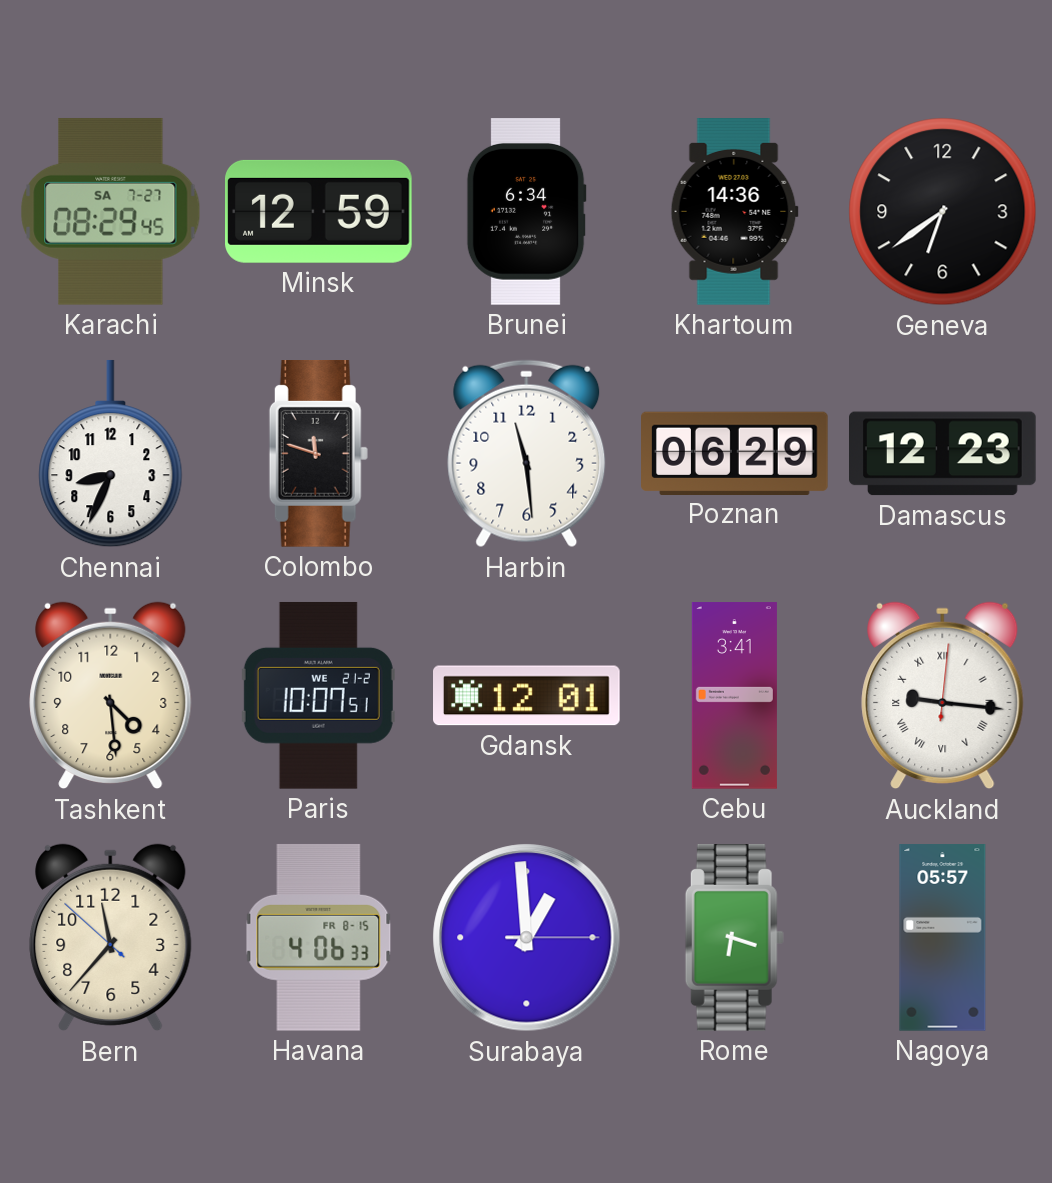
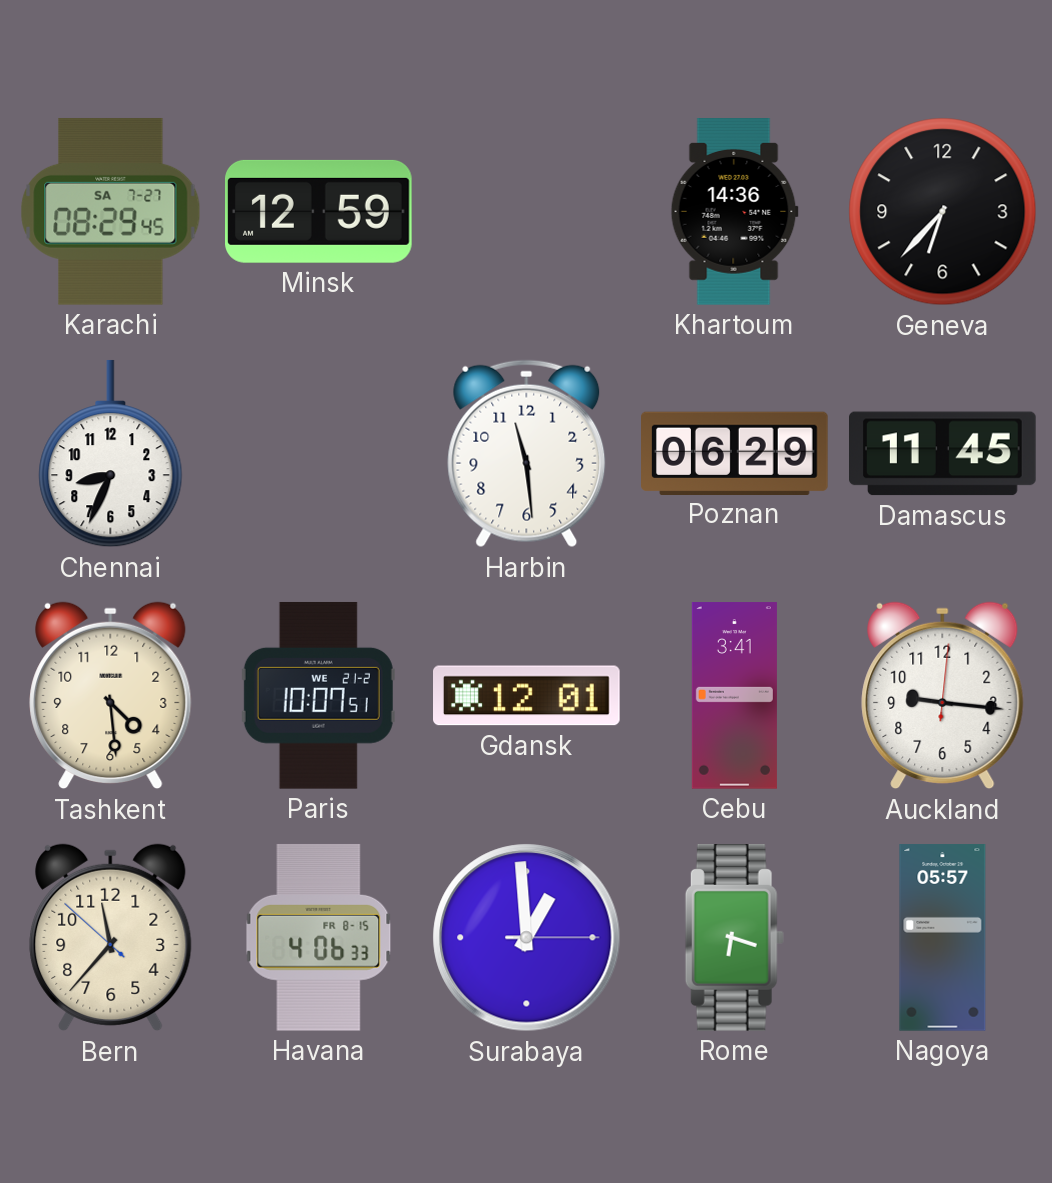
Brunei: 6:34 -> none
Geneva: 6:39 -> 6:37
Colombo: 11:48 -> none
Damascus: 12:23 -> 11:45
Auckland numerals: Roman -> Arabic
